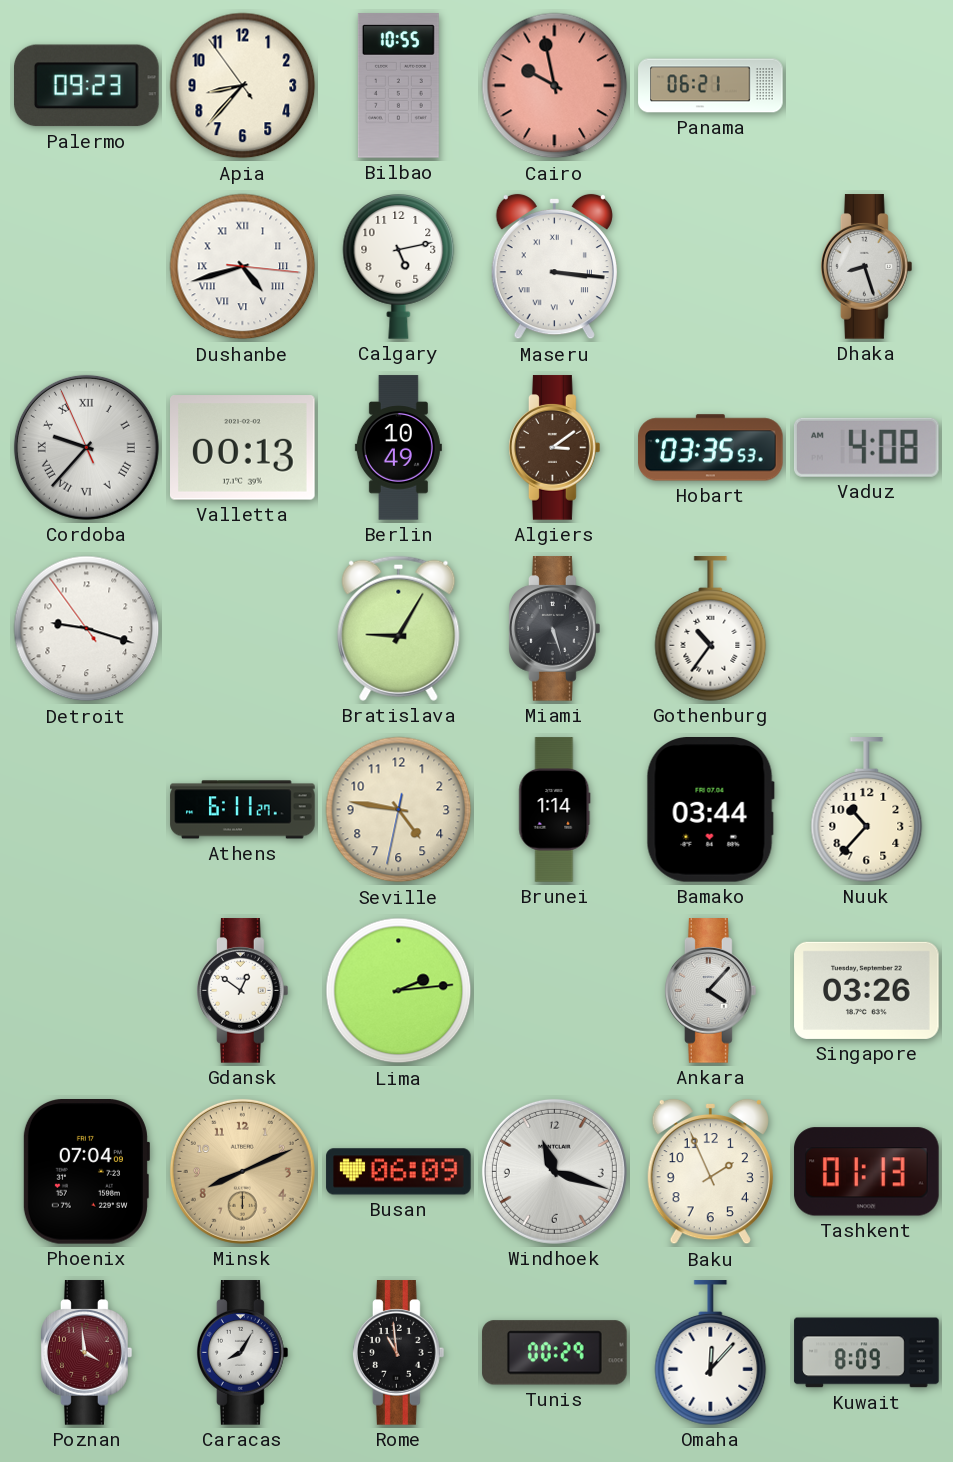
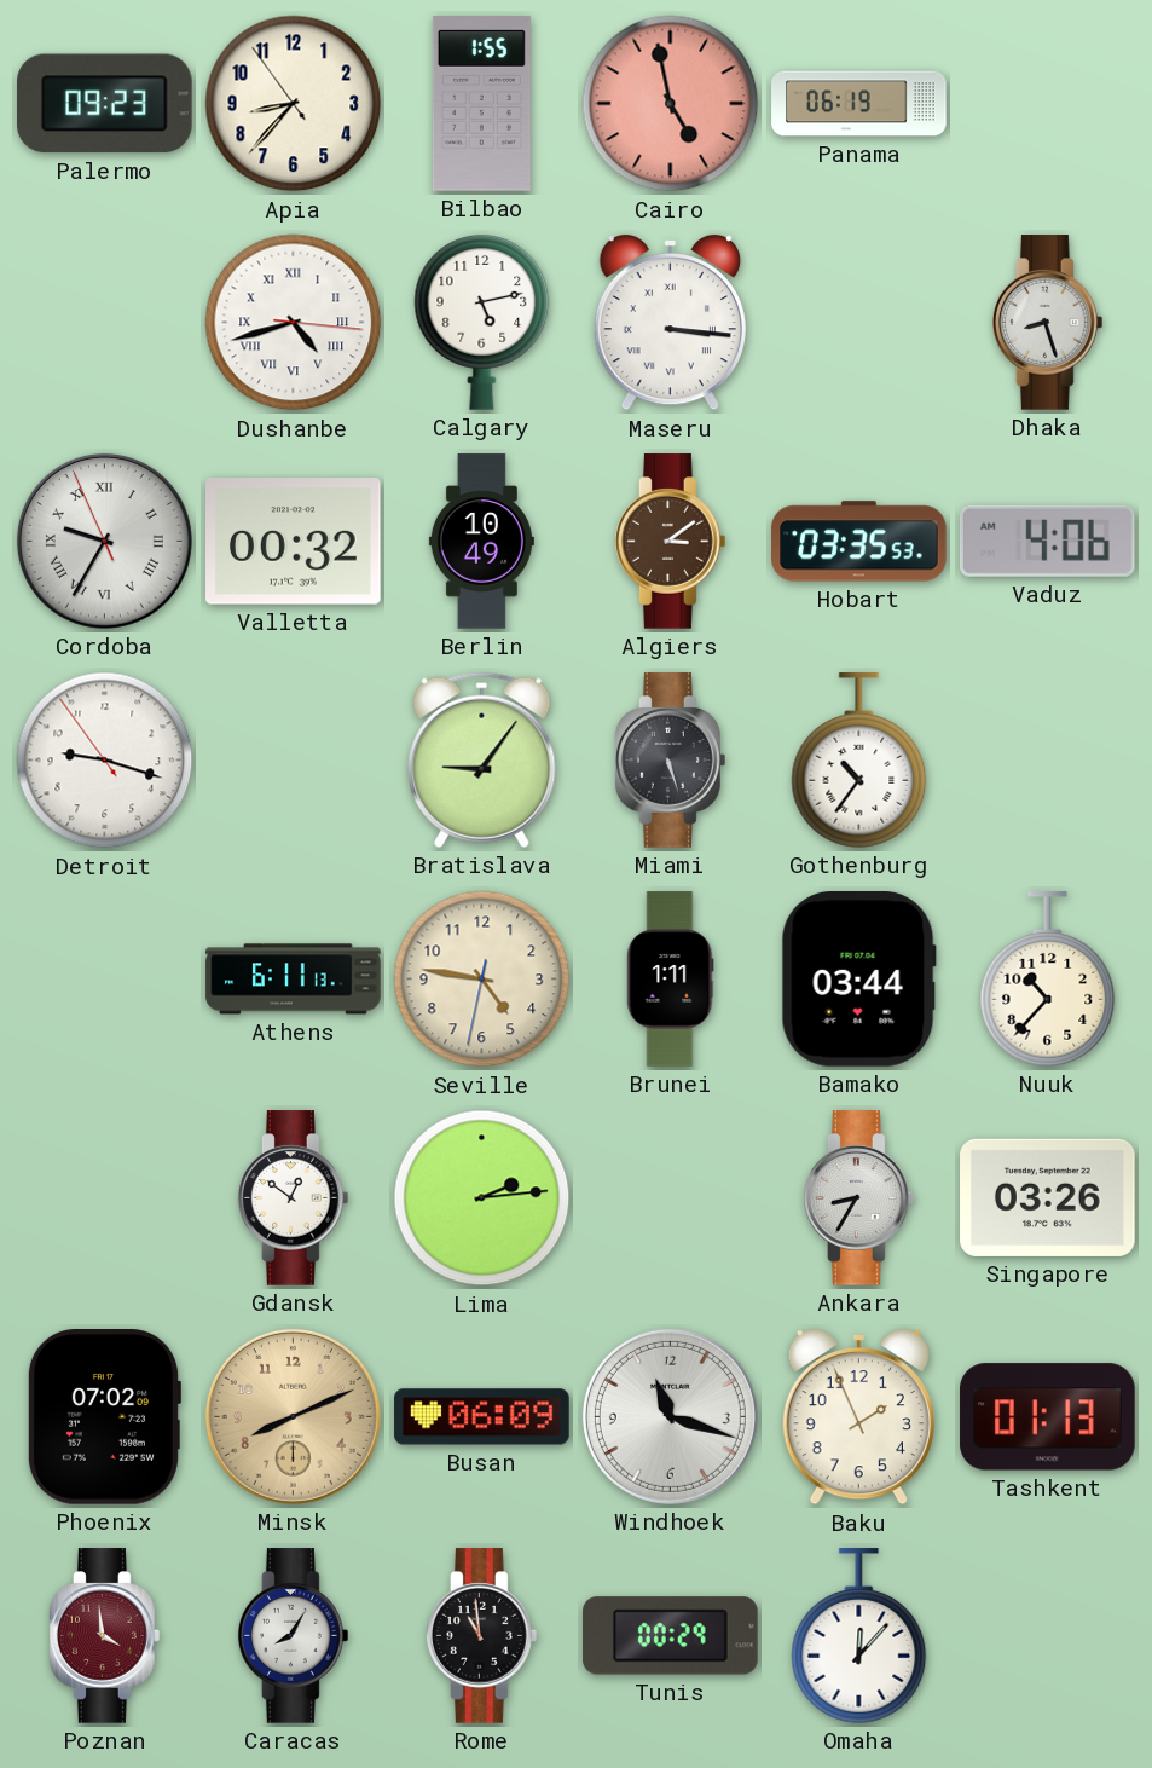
Bilbao: 10:55 -> 1:55
Cairo: 9:58 -> 4:58
Panama: 06:21 -> 06:19
Cordoba: 9:36 -> 9:34
Valletta: 00:13 -> 00:32
Vaduz: 4:08 -> 4:06
Bratislava: 9:05 -> 9:06
Athens: 6:11:27 -> 6:11:13
Brunei: 1:14 -> 1:11
Ankara: 4:07 -> 8:35
Phoenix: 07:04 -> 07:02
Kuwait: 8:09 -> none
